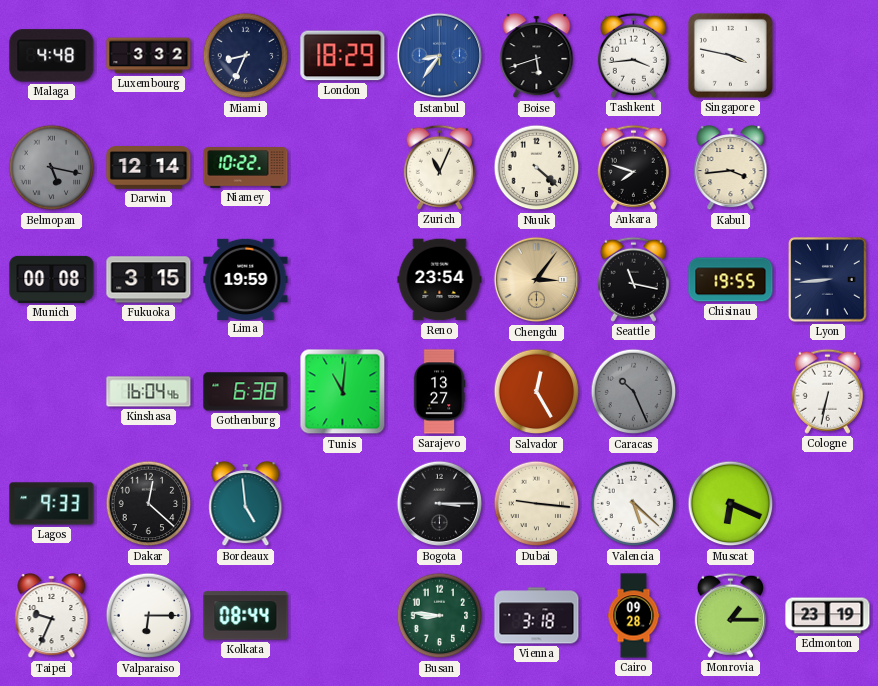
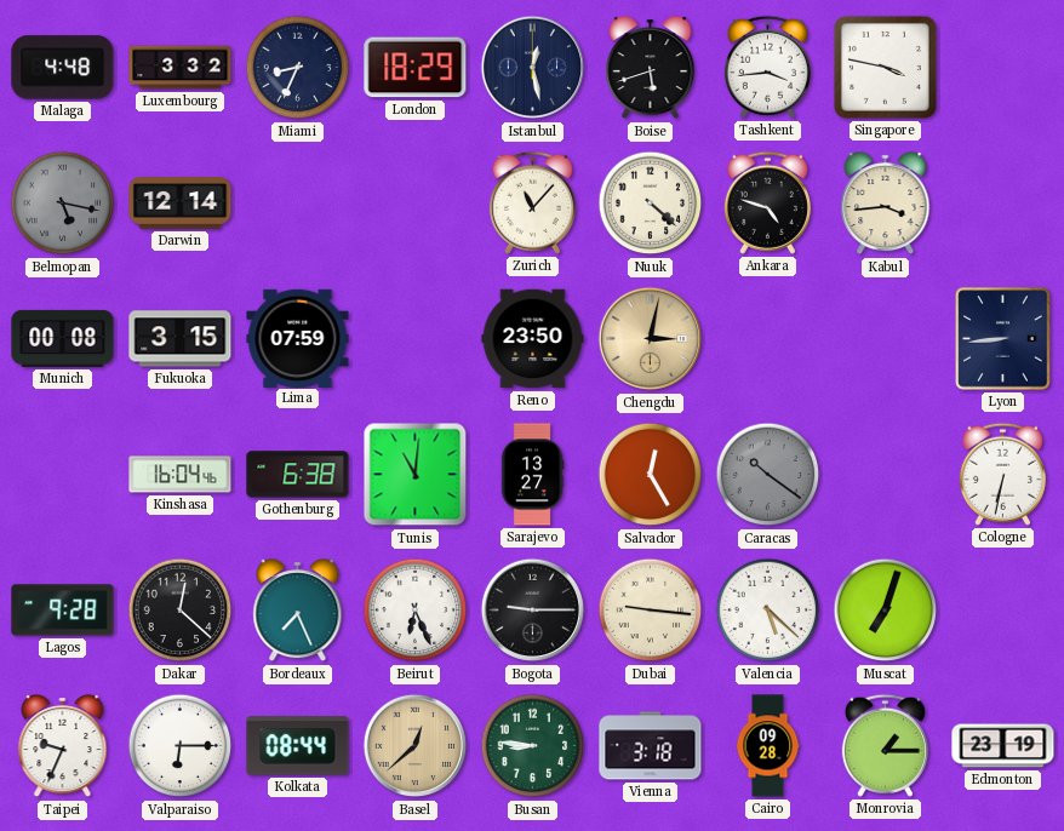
Istanbul: 8:36 -> 12:28
Istanbul dial: blue -> navy
Niamey: 10:22 -> none
Zurich: 11:04 -> 11:07
Ankara: 7:48 -> 4:48
Lima: 19:59 -> 07:59
Reno: 23:54 -> 23:50
Chengdu: 3:06 -> 3:02
Seattle: 11:17 -> none
Chisinau: 19:55 -> none
Caracas: 10:26 -> 10:21
Lagos: 9:33 -> 9:28
Bordeaux: 4:59 -> 7:26
Beirut: none -> 6:26
Bogota: 3:15 -> 9:15
Muscat: 6:19 -> 7:03
Basel: none -> 12:38
